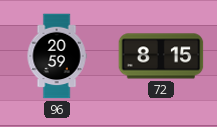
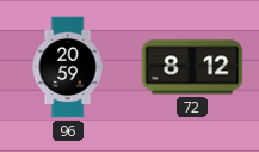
72: 8:15 -> 8:12
